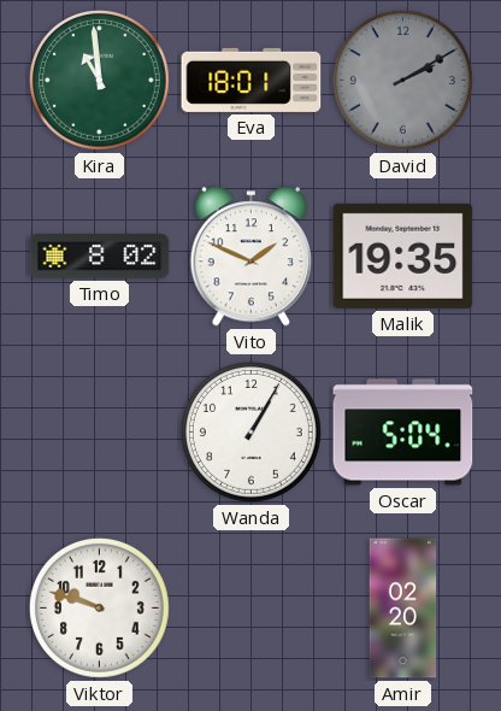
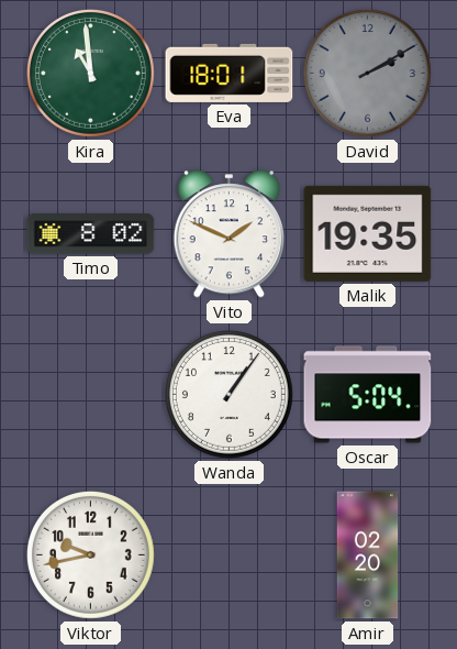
Wanda: 1:05 -> 1:06
Viktor: 9:48 -> 9:43
